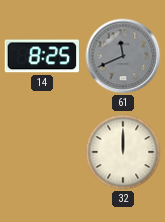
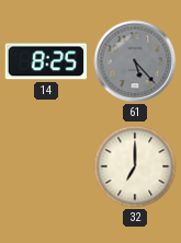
61: 11:41 -> 5:23
32: 12:00 -> 7:00
